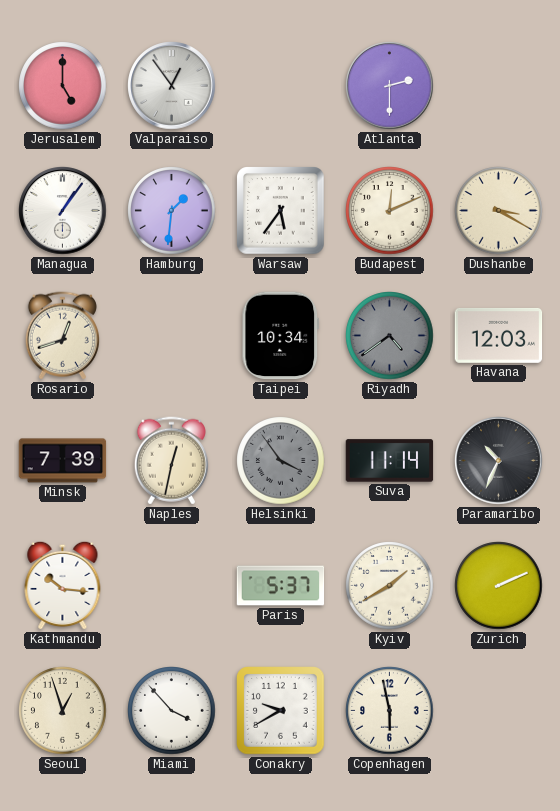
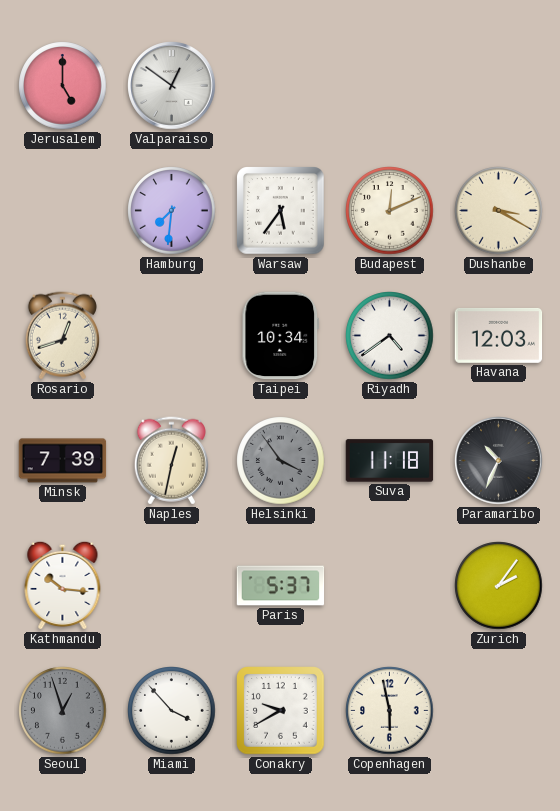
Valparaiso: 12:54 -> 12:51
Atlanta: 2:30 -> none
Managua: 1:06 -> none
Hamburg: 1:31 -> 7:31
Riyadh dial: grey -> white
Suva: 11:14 -> 11:18
Kyiv: 1:40 -> none
Zurich: 2:11 -> 2:06
Seoul dial: cream -> grey
